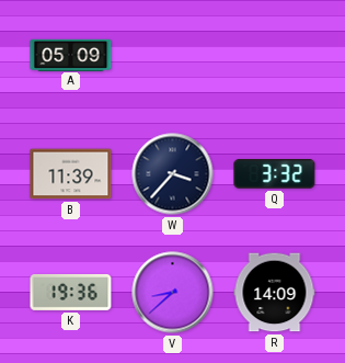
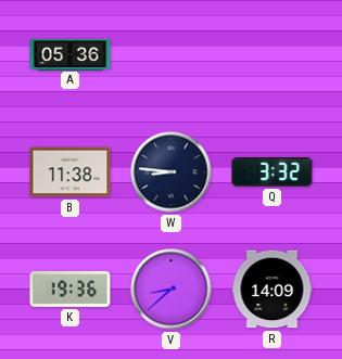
A: 05:09 -> 05:36
B: 11:39 -> 11:38
W: 3:37 -> 8:46
